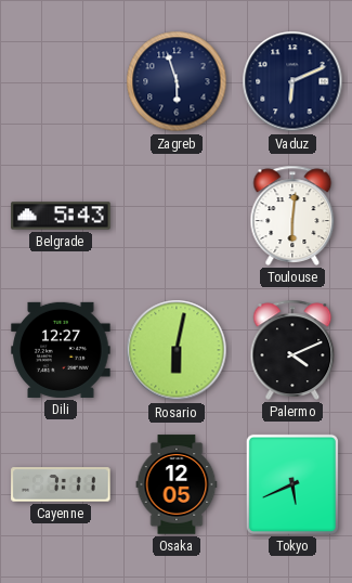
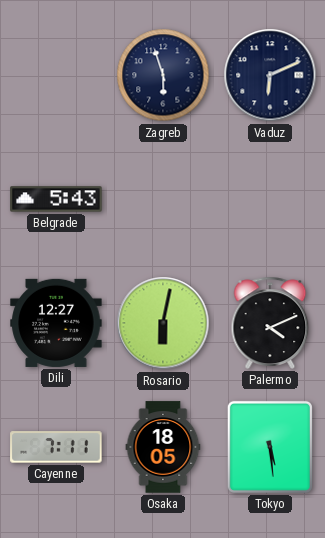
Toulouse: 6:01 -> none
Osaka: 12:05 -> 18:05
Tokyo: 5:41 -> 5:29
